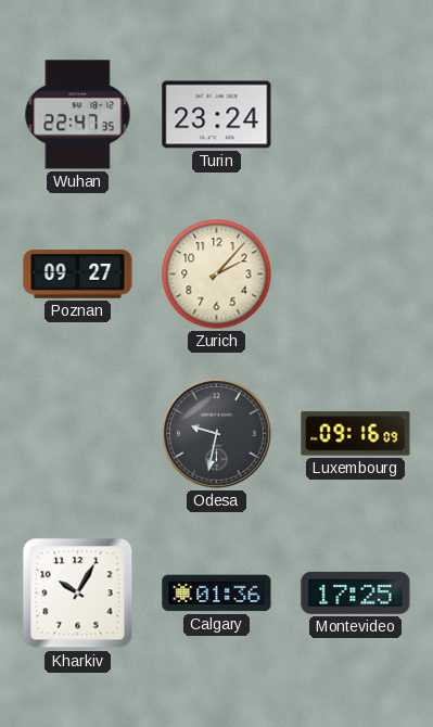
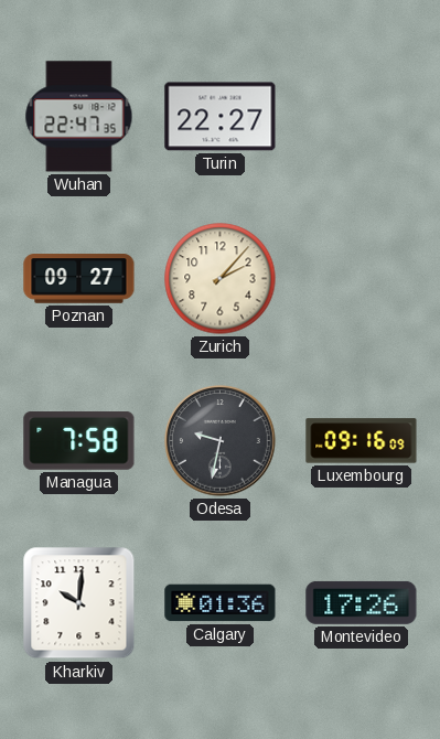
Turin: 23:24 -> 22:27
Managua: none -> 7:58
Kharkiv: 10:05 -> 10:01
Montevideo: 17:25 -> 17:26
